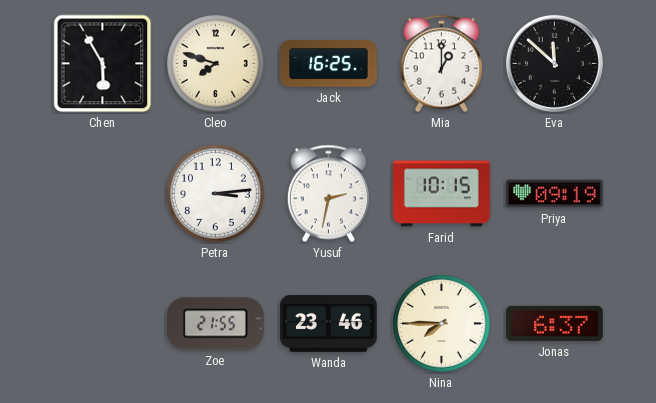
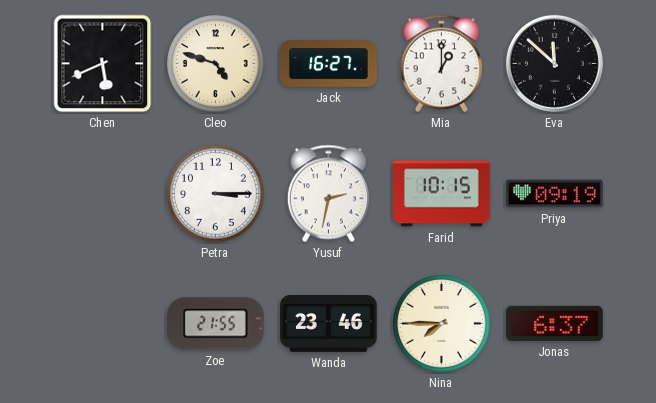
Chen: 5:55 -> 5:41
Cleo: 7:48 -> 4:48
Jack: 16:25 -> 16:27
Petra: 3:14 -> 3:15
